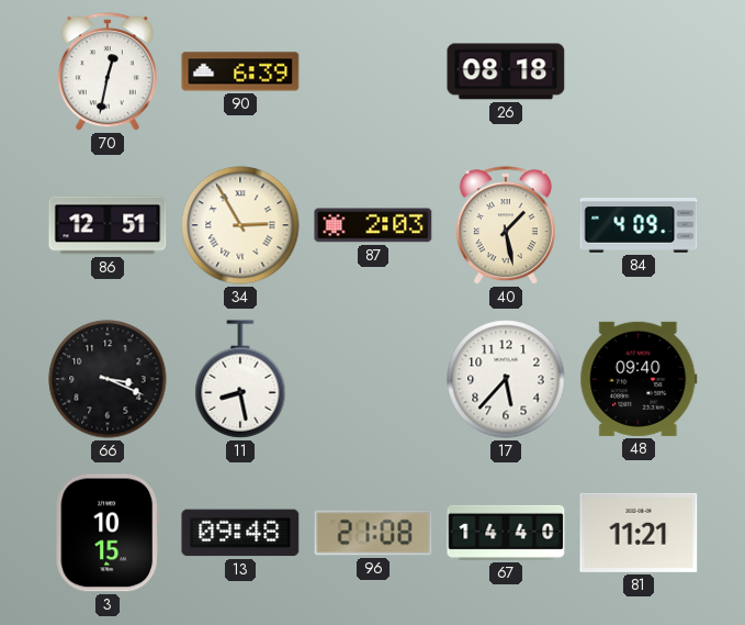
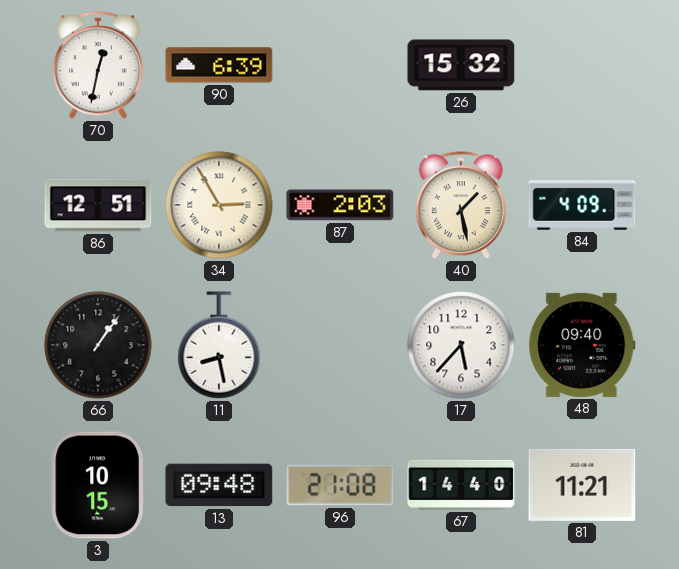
26: 08:18 -> 15:32
66: 3:19 -> 1:06
